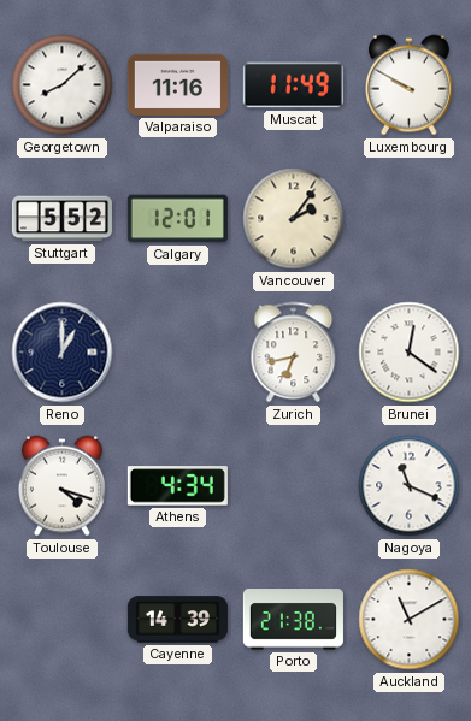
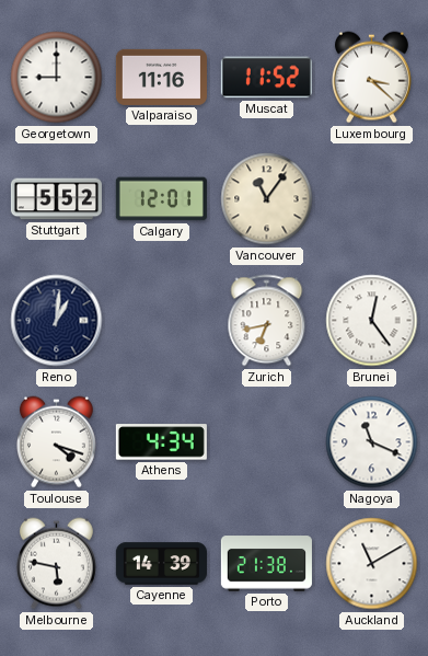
Georgetown: 8:08 -> 9:00
Muscat: 11:49 -> 11:52
Luxembourg: 9:50 -> 3:22
Vancouver: 2:06 -> 11:06
Reno: 1:00 -> 1:01
Brunei: 12:21 -> 12:24
Melbourne: none -> 5:47
